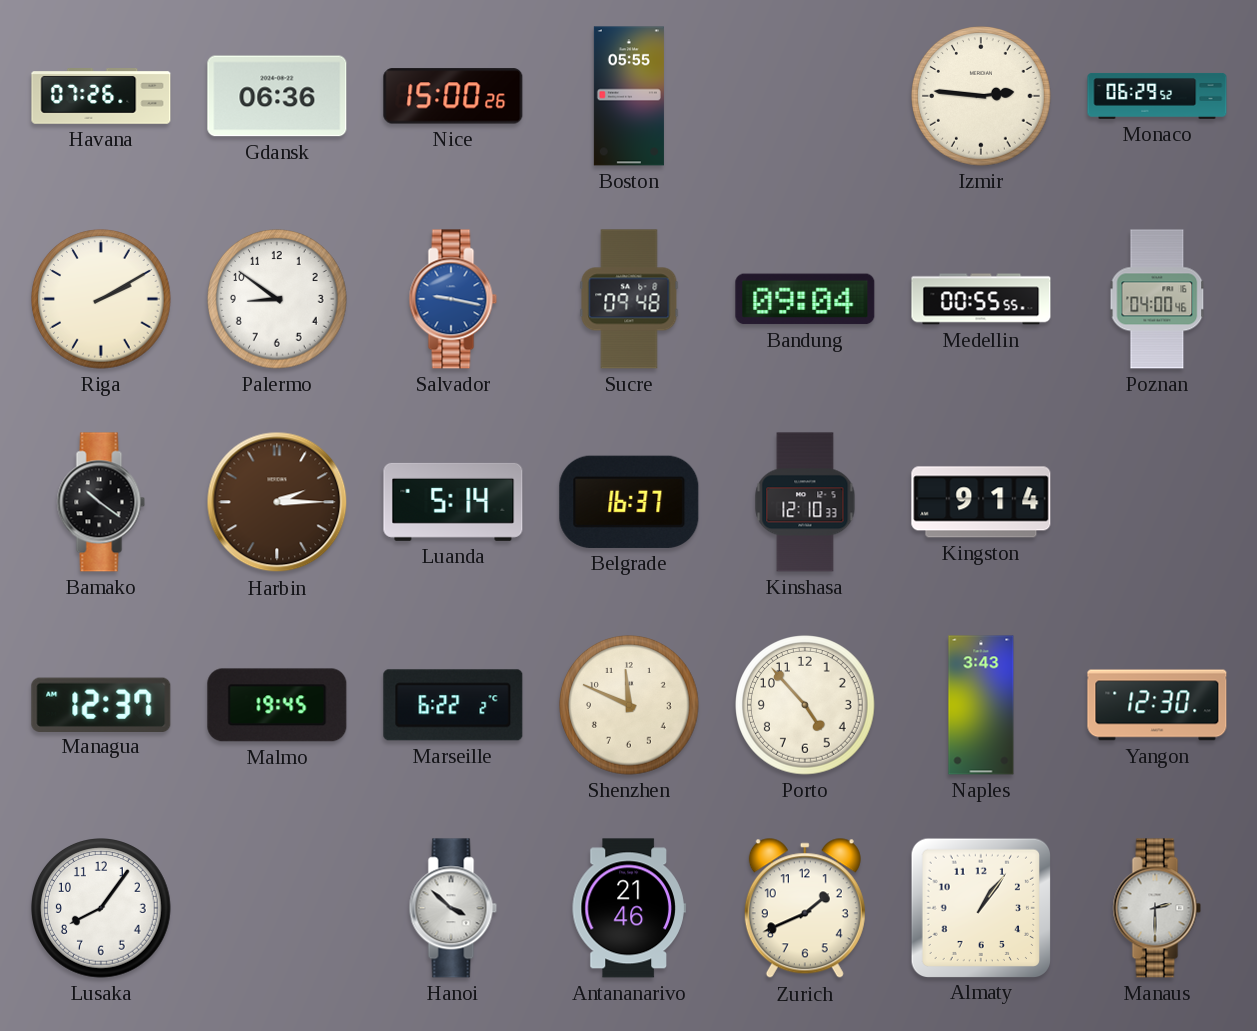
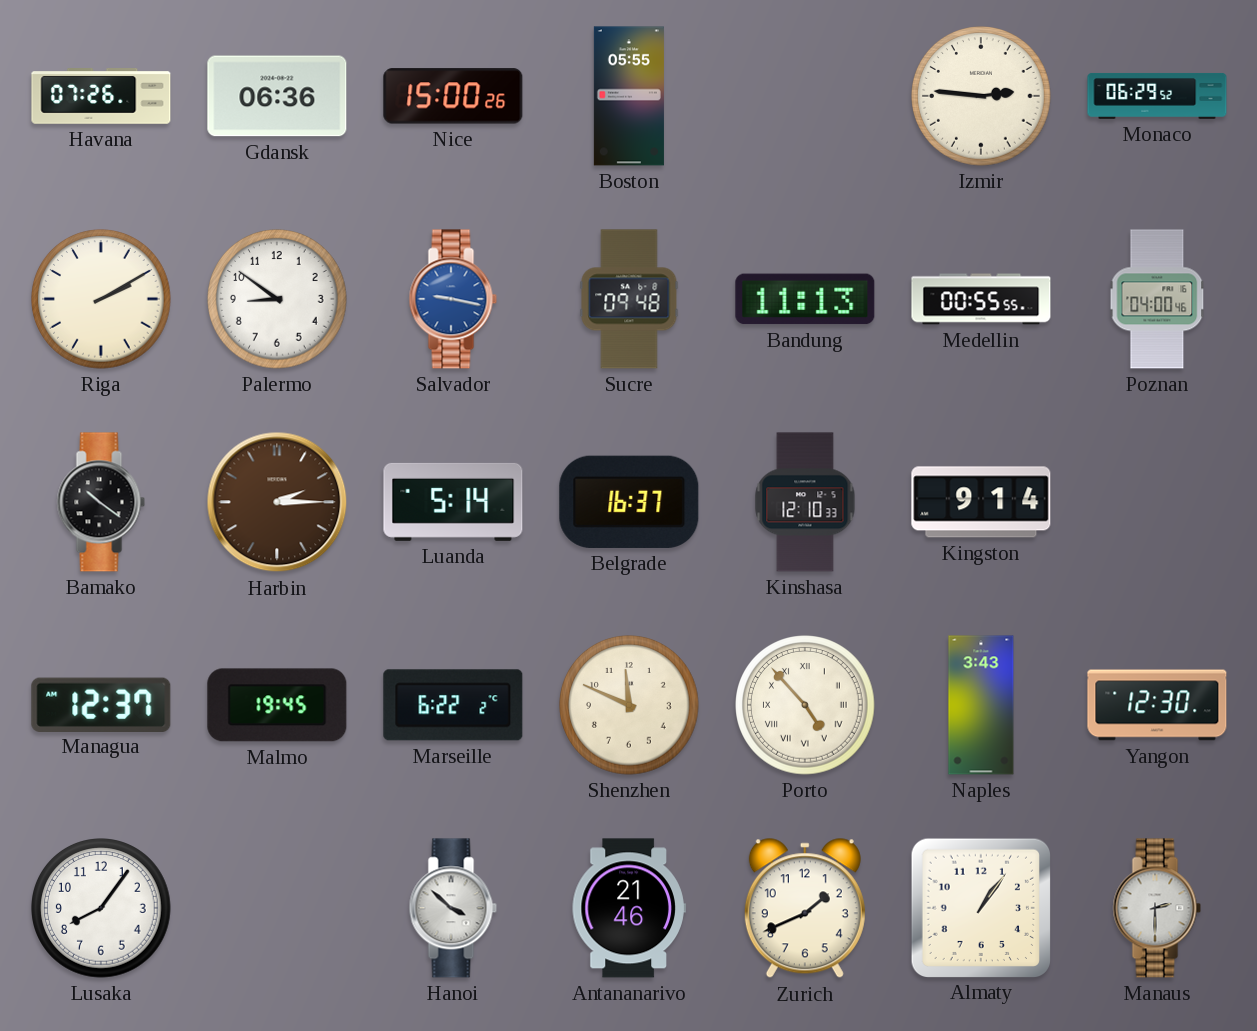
Bandung: 09:04 -> 11:13
Porto numerals: Arabic -> Roman
